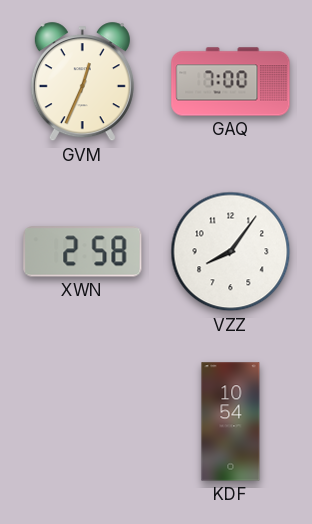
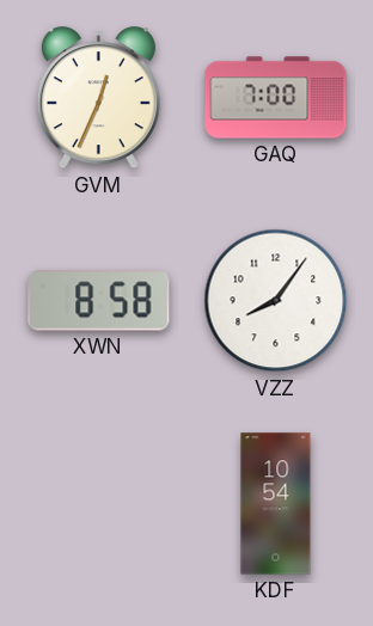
XWN: 2:58 -> 8:58
